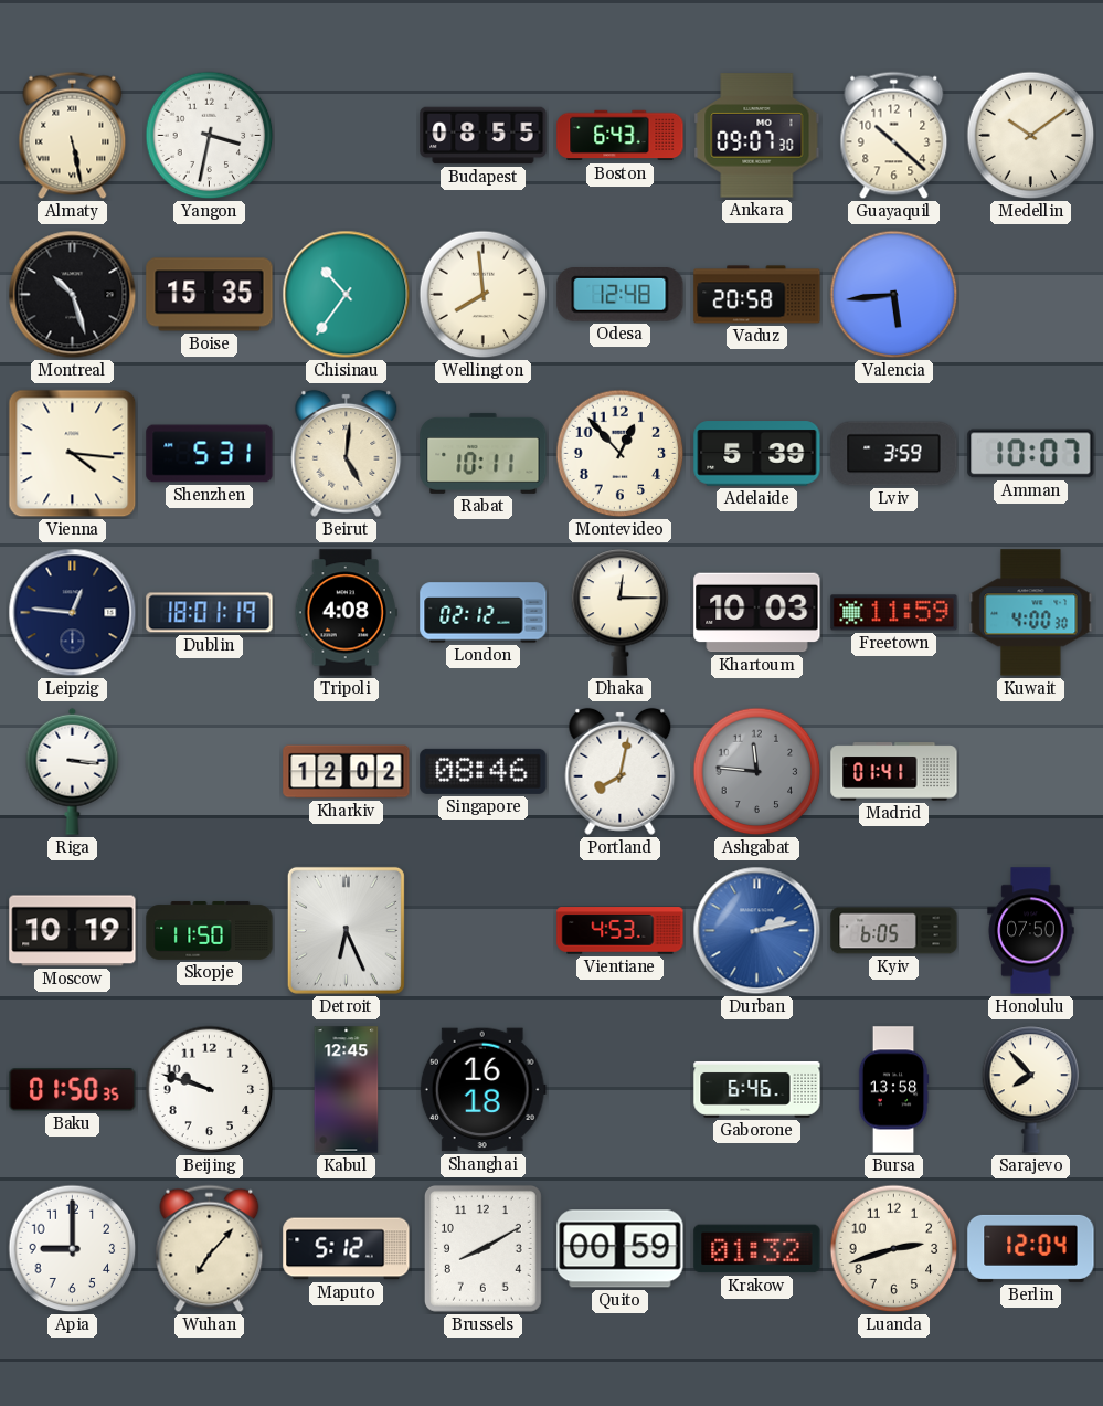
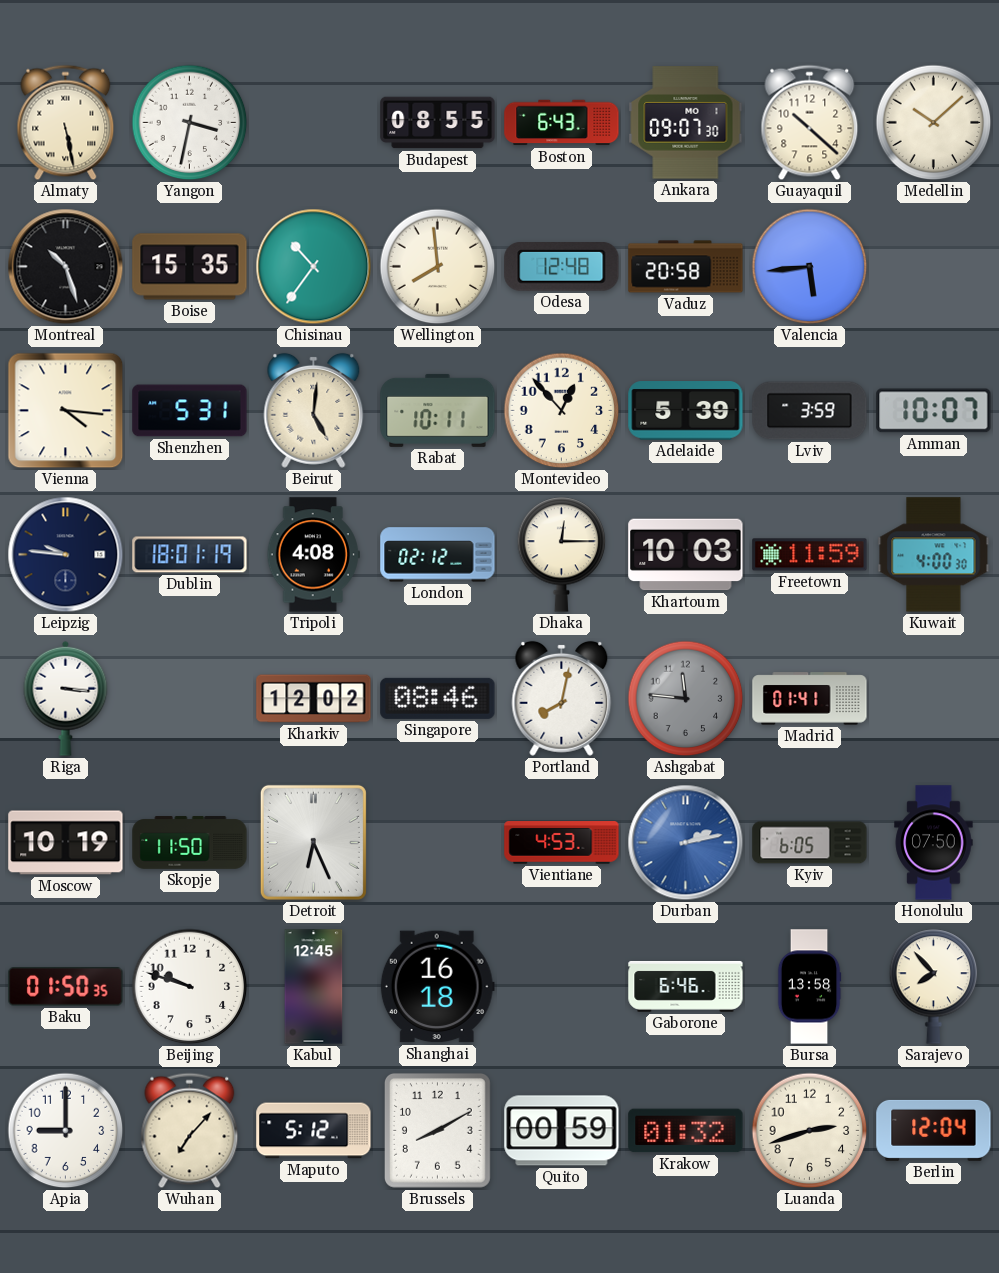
Medellin: 10:09 -> 10:08
Leipzig: 12:46 -> 9:46
